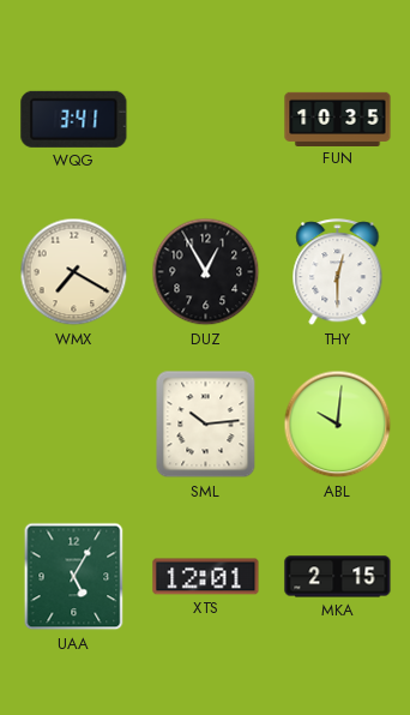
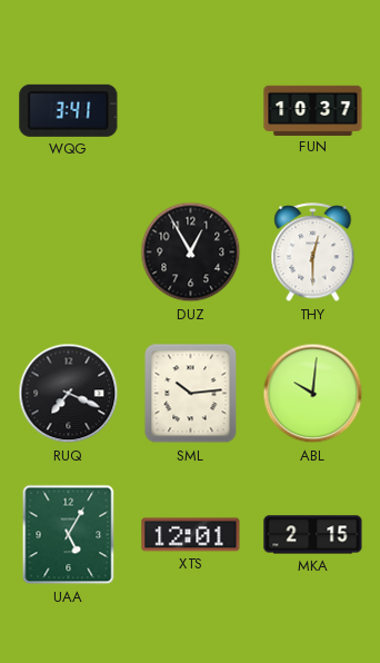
FUN: 10:35 -> 10:37
WMX: 7:20 -> none
RUQ: none -> 7:19
